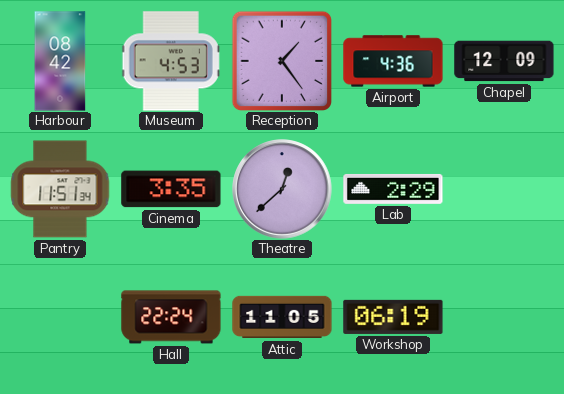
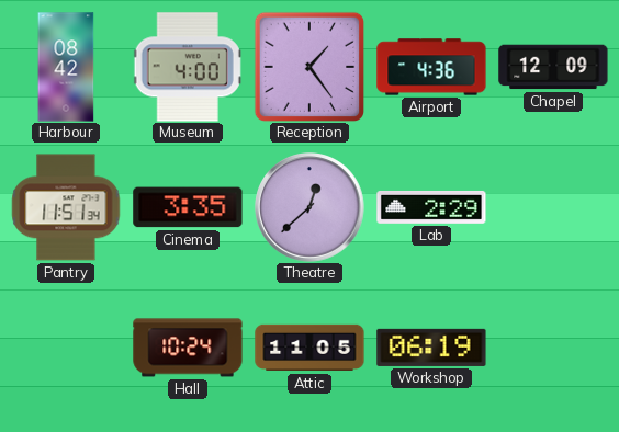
Museum: 4:53 -> 4:00
Hall: 22:24 -> 10:24
